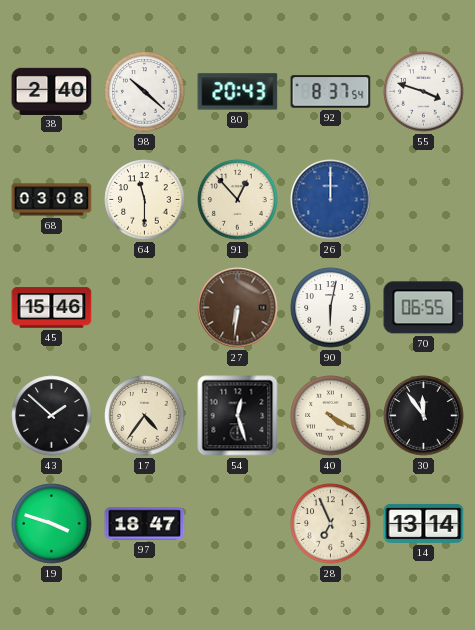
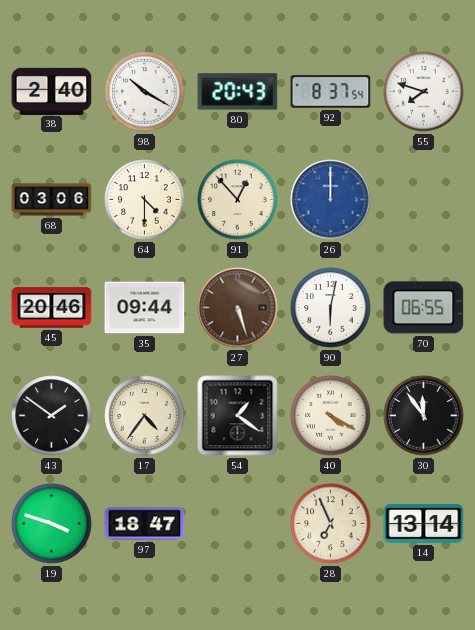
98: 10:22 -> 10:20
55: 3:48 -> 7:48
68: 03:08 -> 03:06
64: 11:30 -> 4:30
45: 15:46 -> 20:46
35: none -> 09:44
27: 6:31 -> 5:27
43: 1:52 -> 1:51
54: 12:27 -> 1:21
